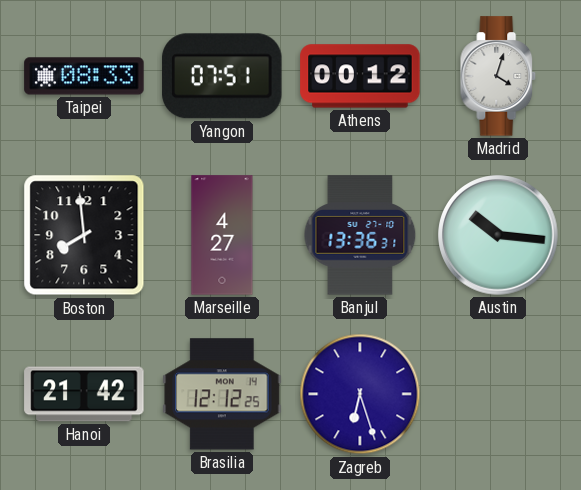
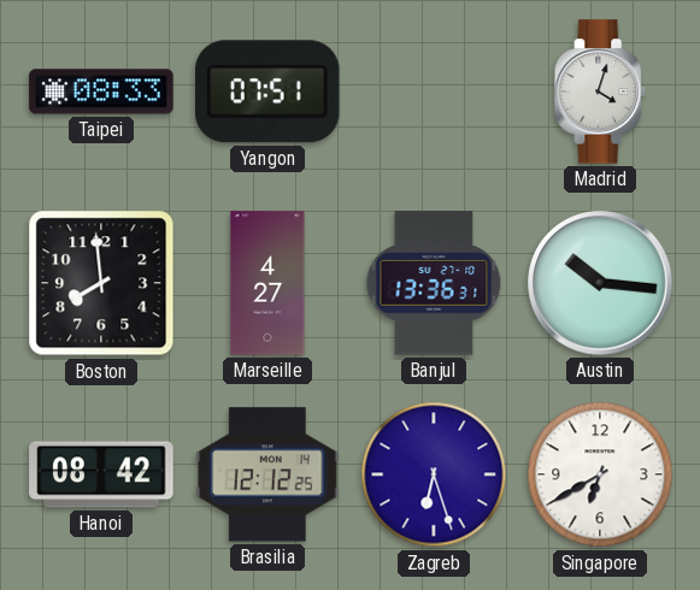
Athens: 00:12 -> none
Hanoi: 21:42 -> 08:42
Singapore: none -> 6:40
